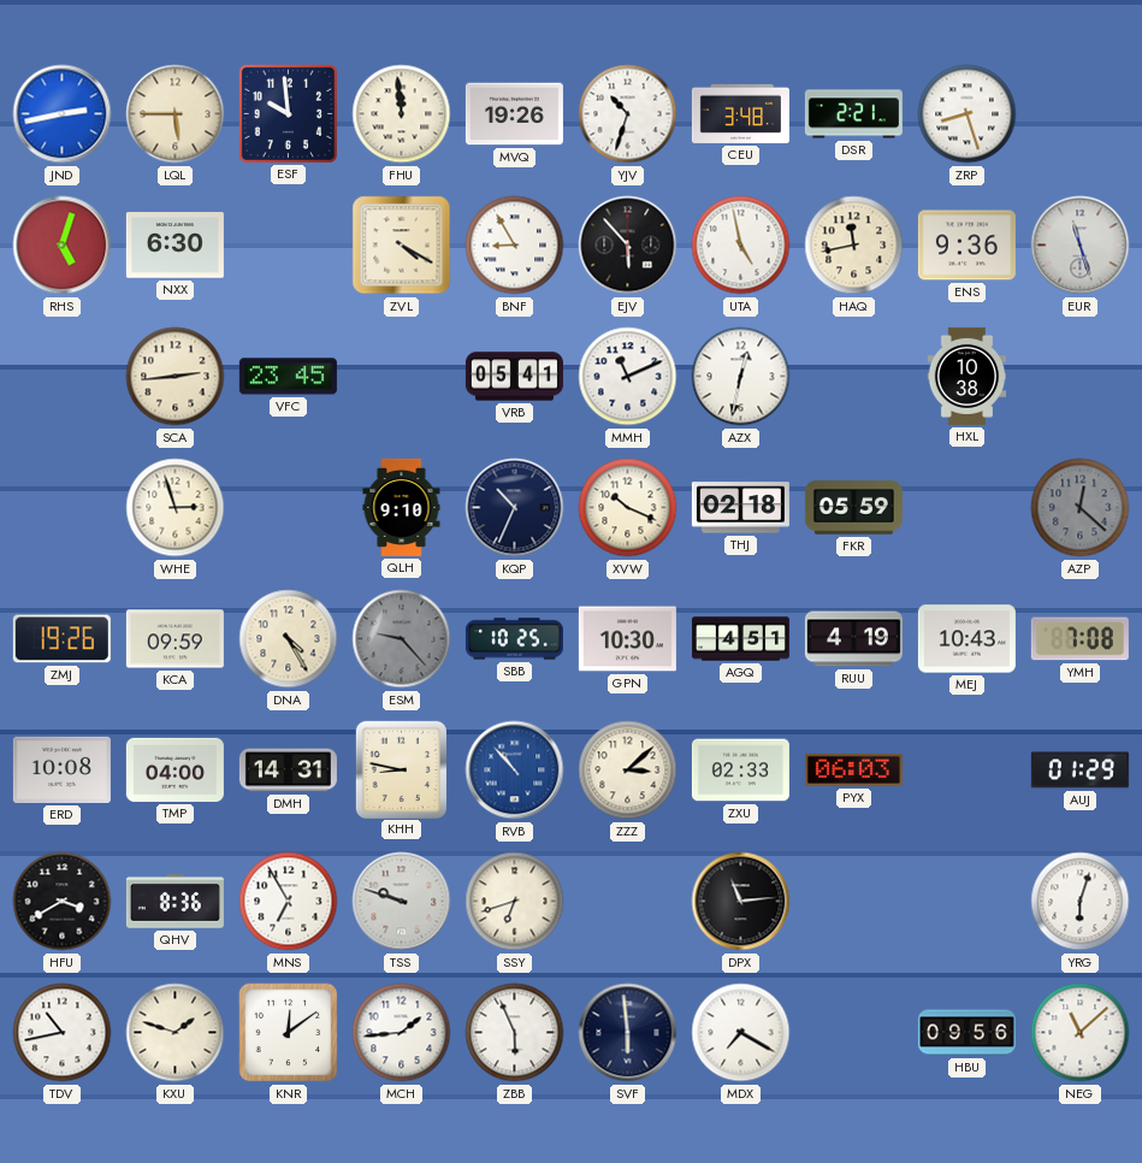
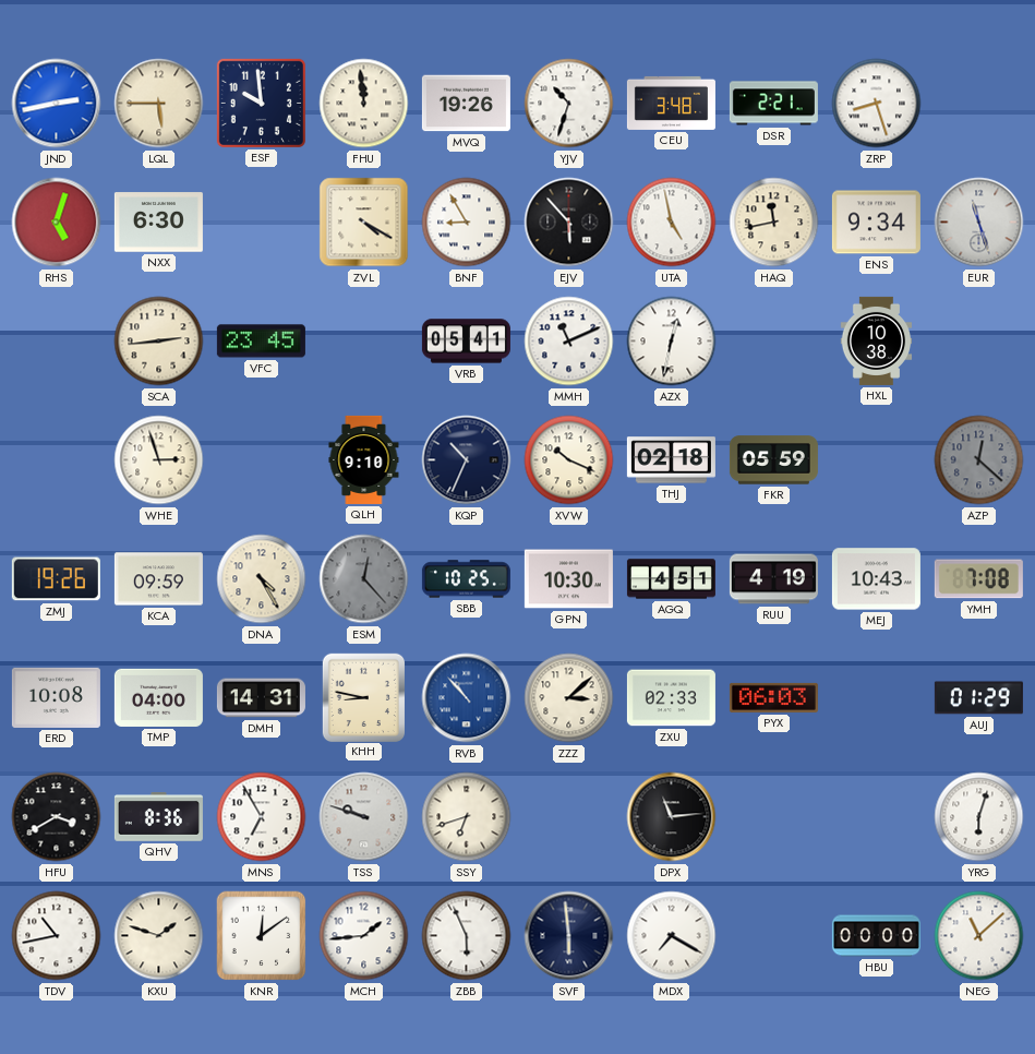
ENS: 9:36 -> 9:34
ESM: 9:23 -> 12:23
HBU: 09:56 -> 00:00
